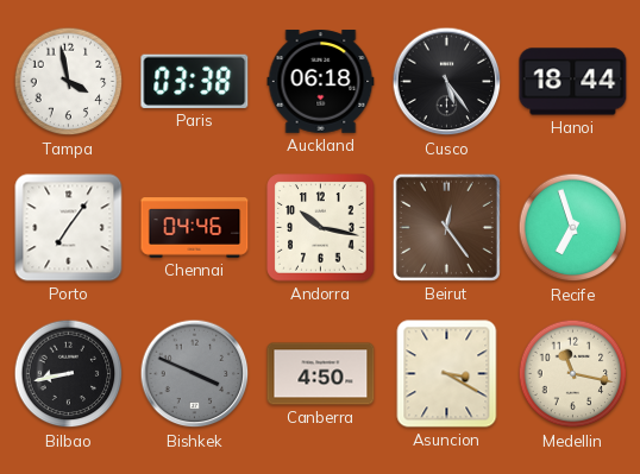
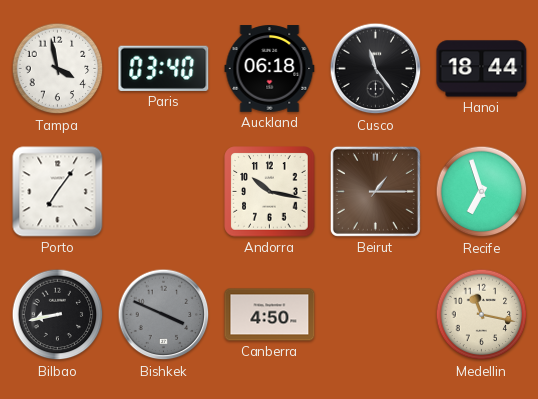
Paris: 03:38 -> 03:40
Cusco: 5:24 -> 11:24
Chennai: 04:46 -> none
Beirut: 12:24 -> 1:15
Asuncion: 3:20 -> none
